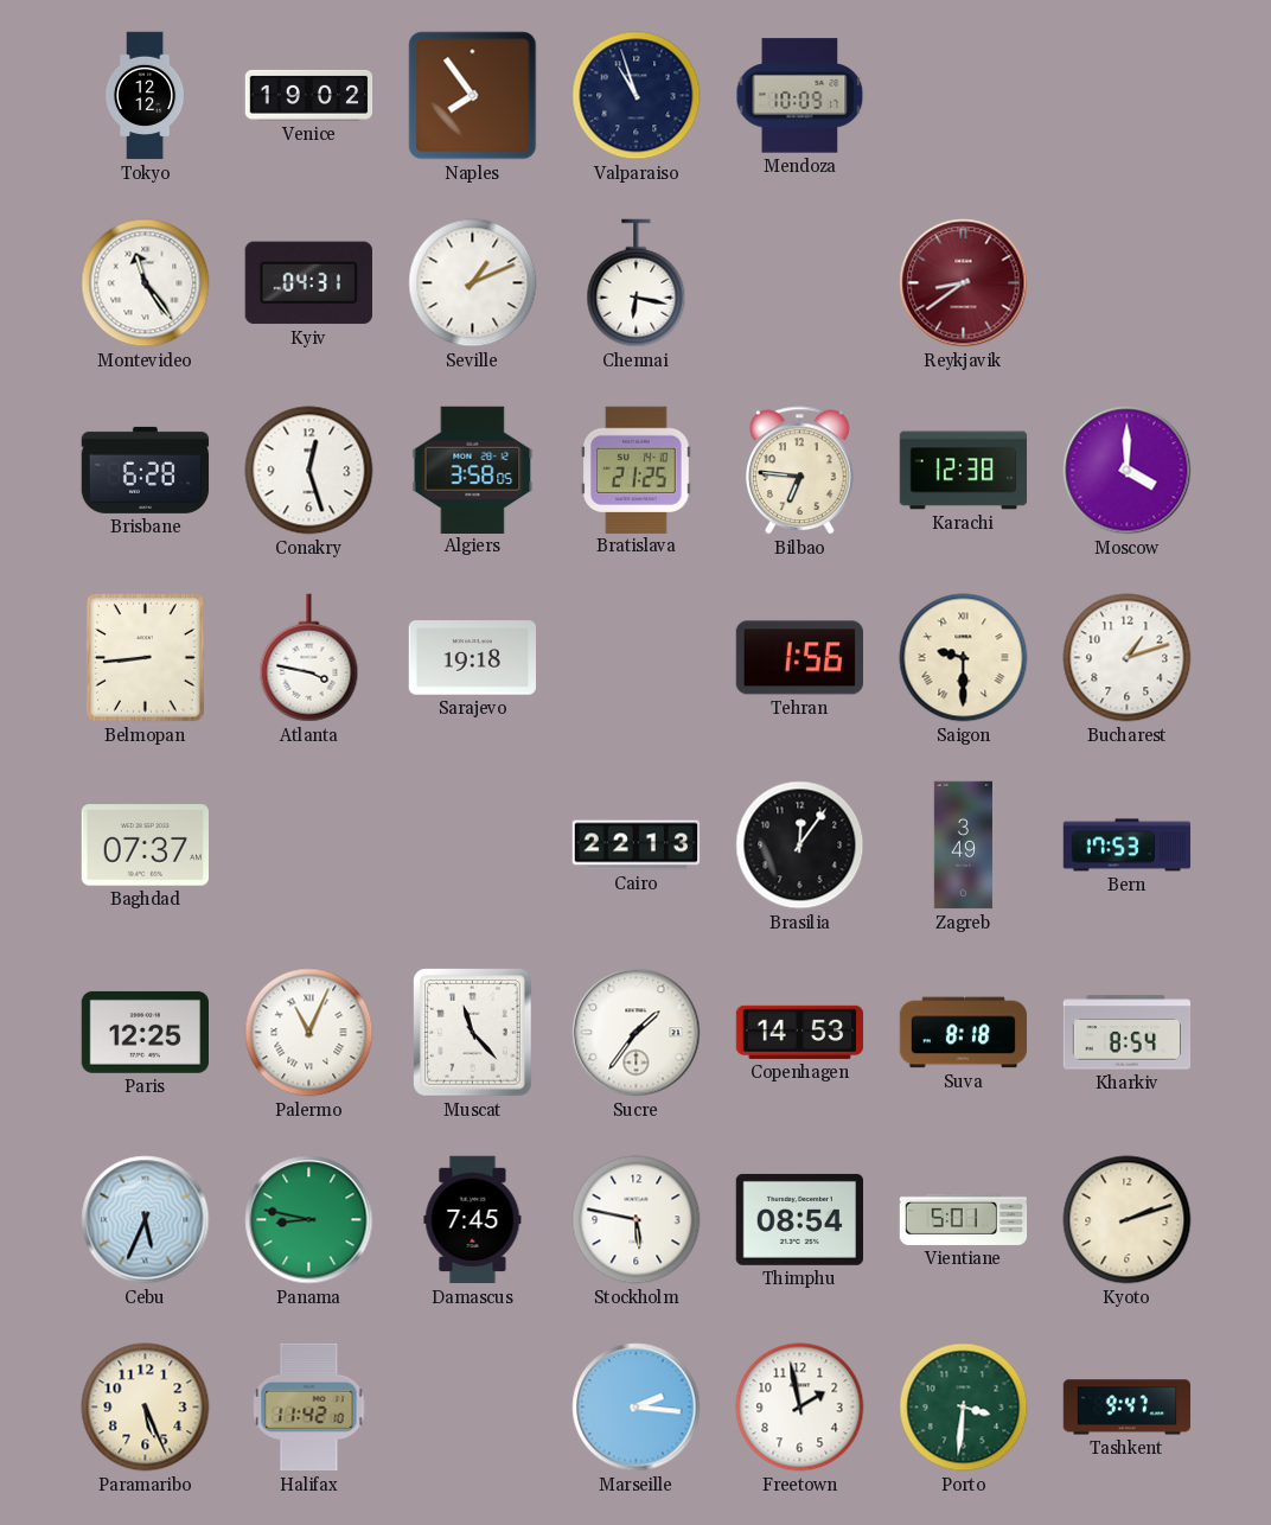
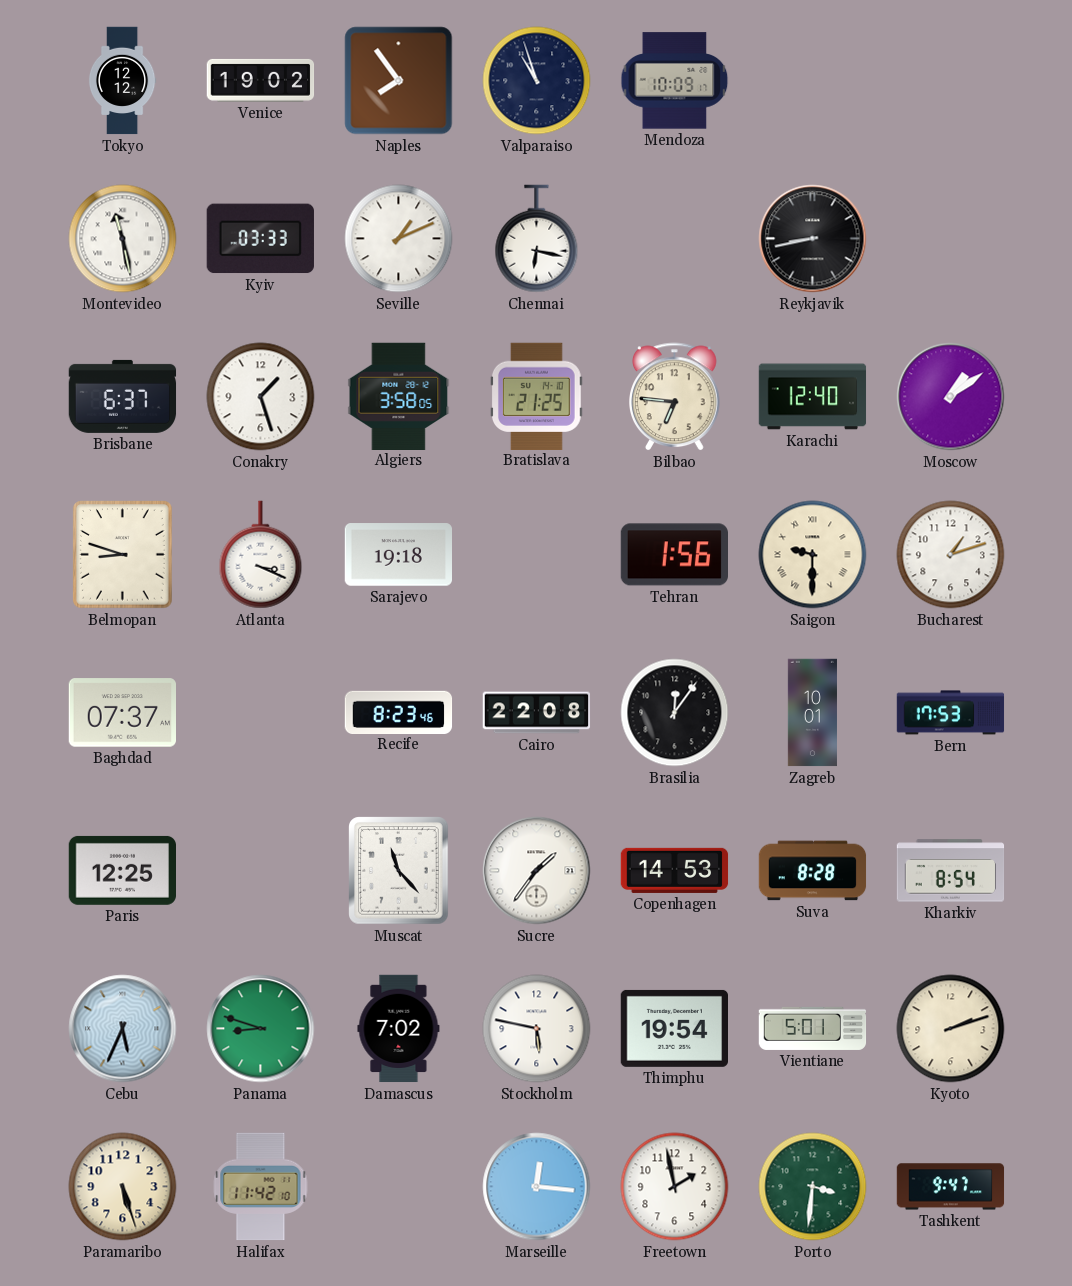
Montevideo: 11:24 -> 11:28
Kyiv: 04:31 -> 03:33
Reykjavik: 8:39 -> 8:43
Reykjavik dial: burgundy -> black
Brisbane: 6:28 -> 6:37
Conakry: 12:27 -> 1:27
Karachi: 12:38 -> 12:40
Moscow: 4:00 -> 1:09
Belmopan: 8:44 -> 8:48
Atlanta: 3:47 -> 3:19
Recife: none -> 8:23
Cairo: 22:13 -> 22:08
Zagreb: 3:49 -> 10:01
Palermo: 11:04 -> none
Suva: 8:18 -> 8:28
Panama: 8:47 -> 8:48
Damascus: 7:45 -> 7:02
Thimphu: 08:54 -> 19:54
Paramaribo: 5:26 -> 5:27
Marseille: 2:16 -> 12:16
